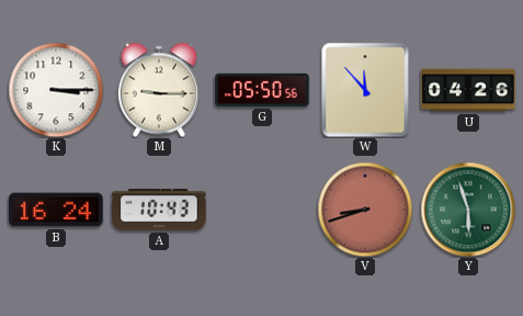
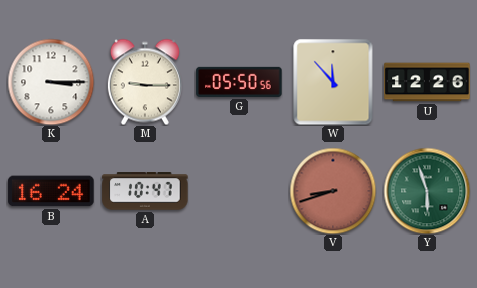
U: 04:26 -> 12:26
A: 10:43 -> 10:47
